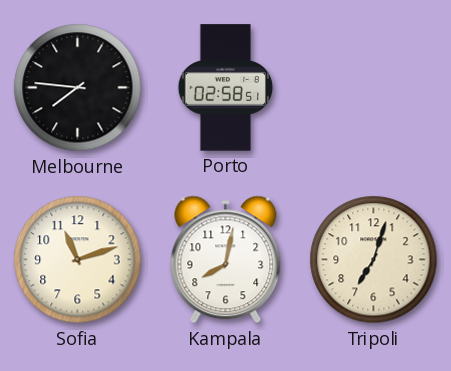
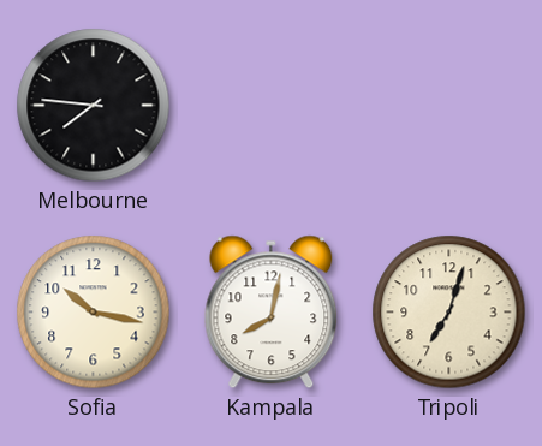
Porto: 02:58 -> none
Sofia: 11:12 -> 10:17
